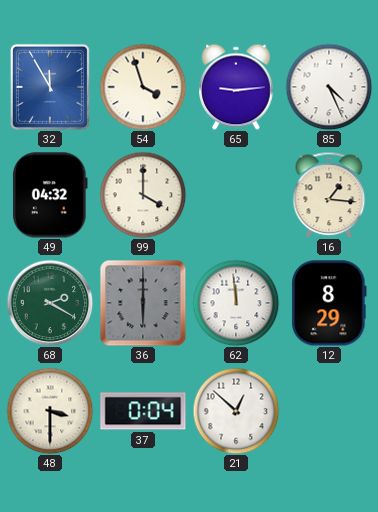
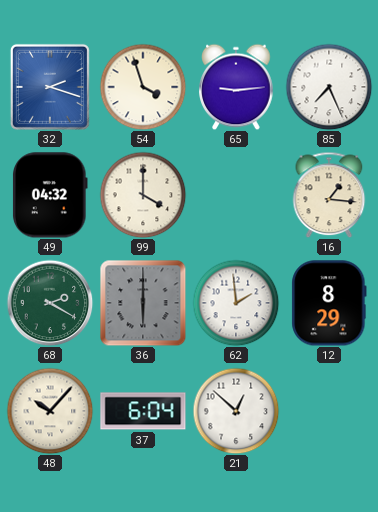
32: 11:55 -> 2:18
85: 4:26 -> 7:26
62: 11:59 -> 1:59
48: 3:30 -> 10:07
37: 0:04 -> 6:04
